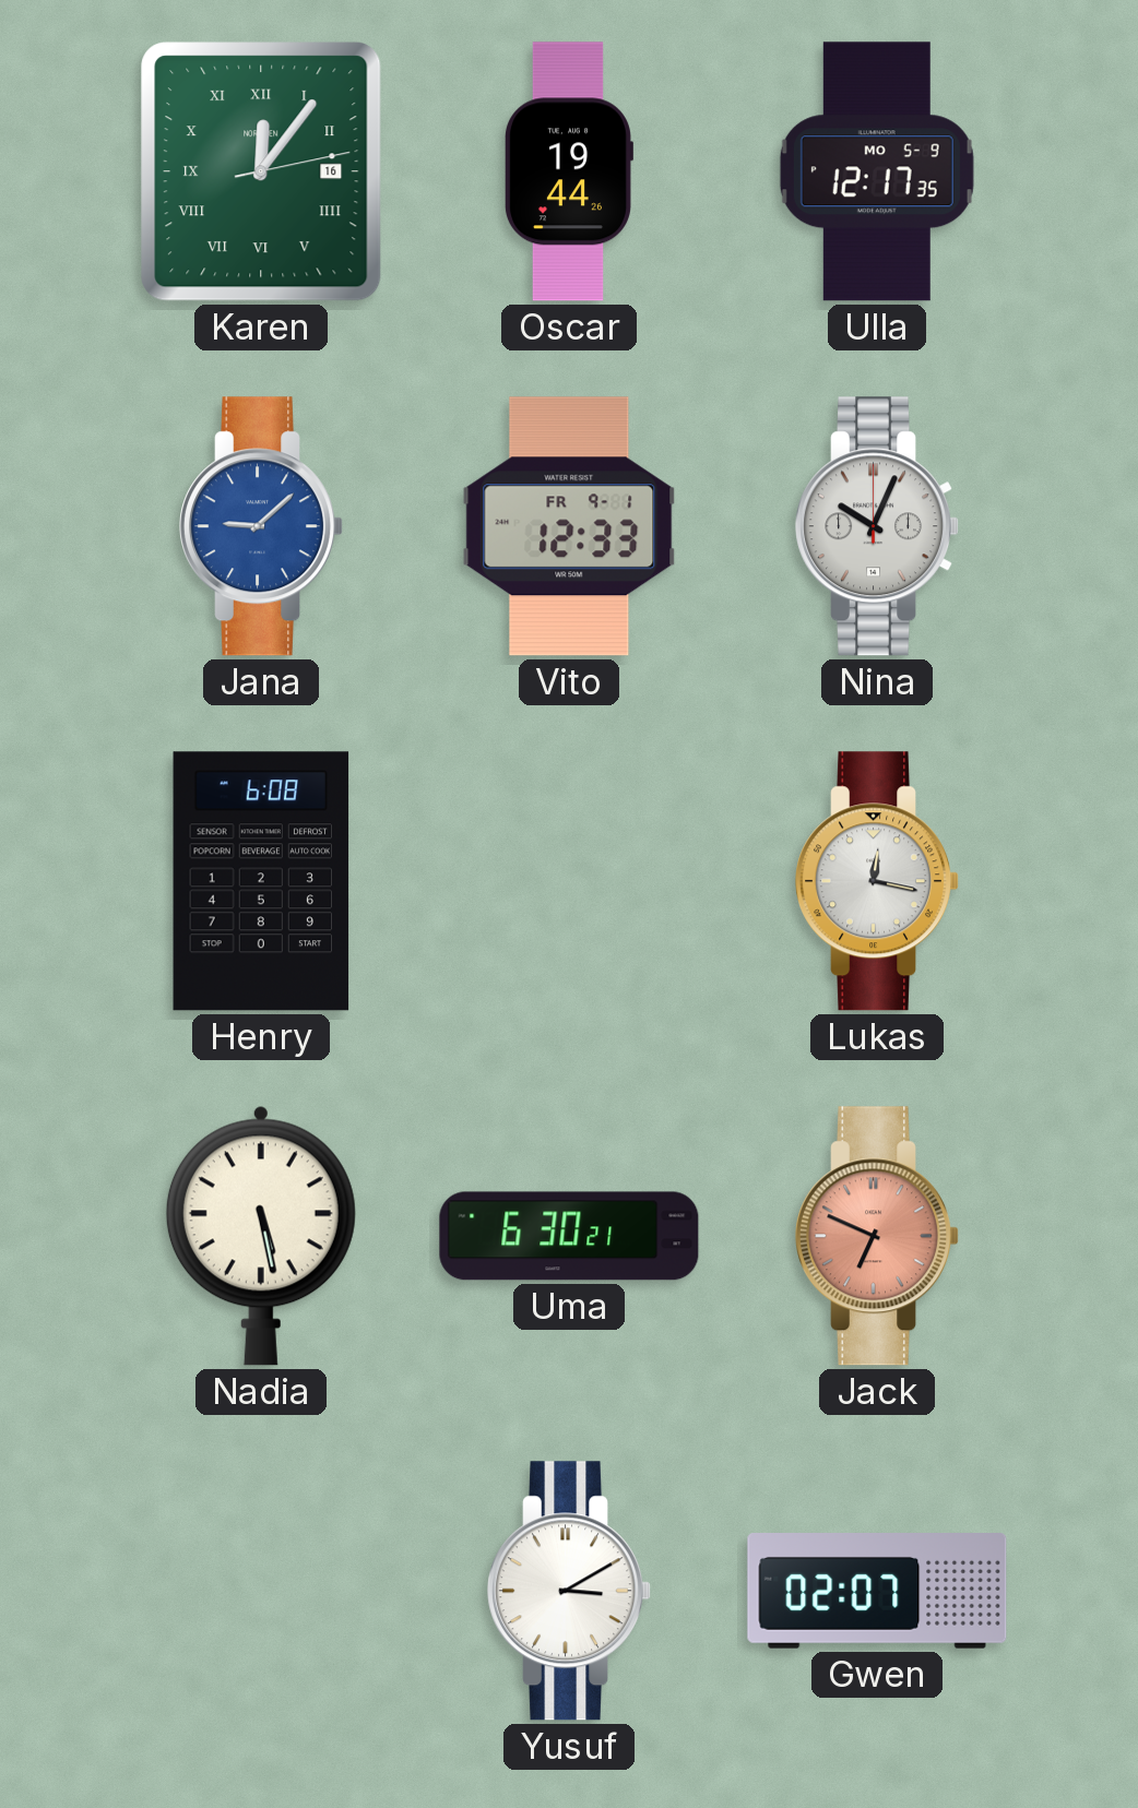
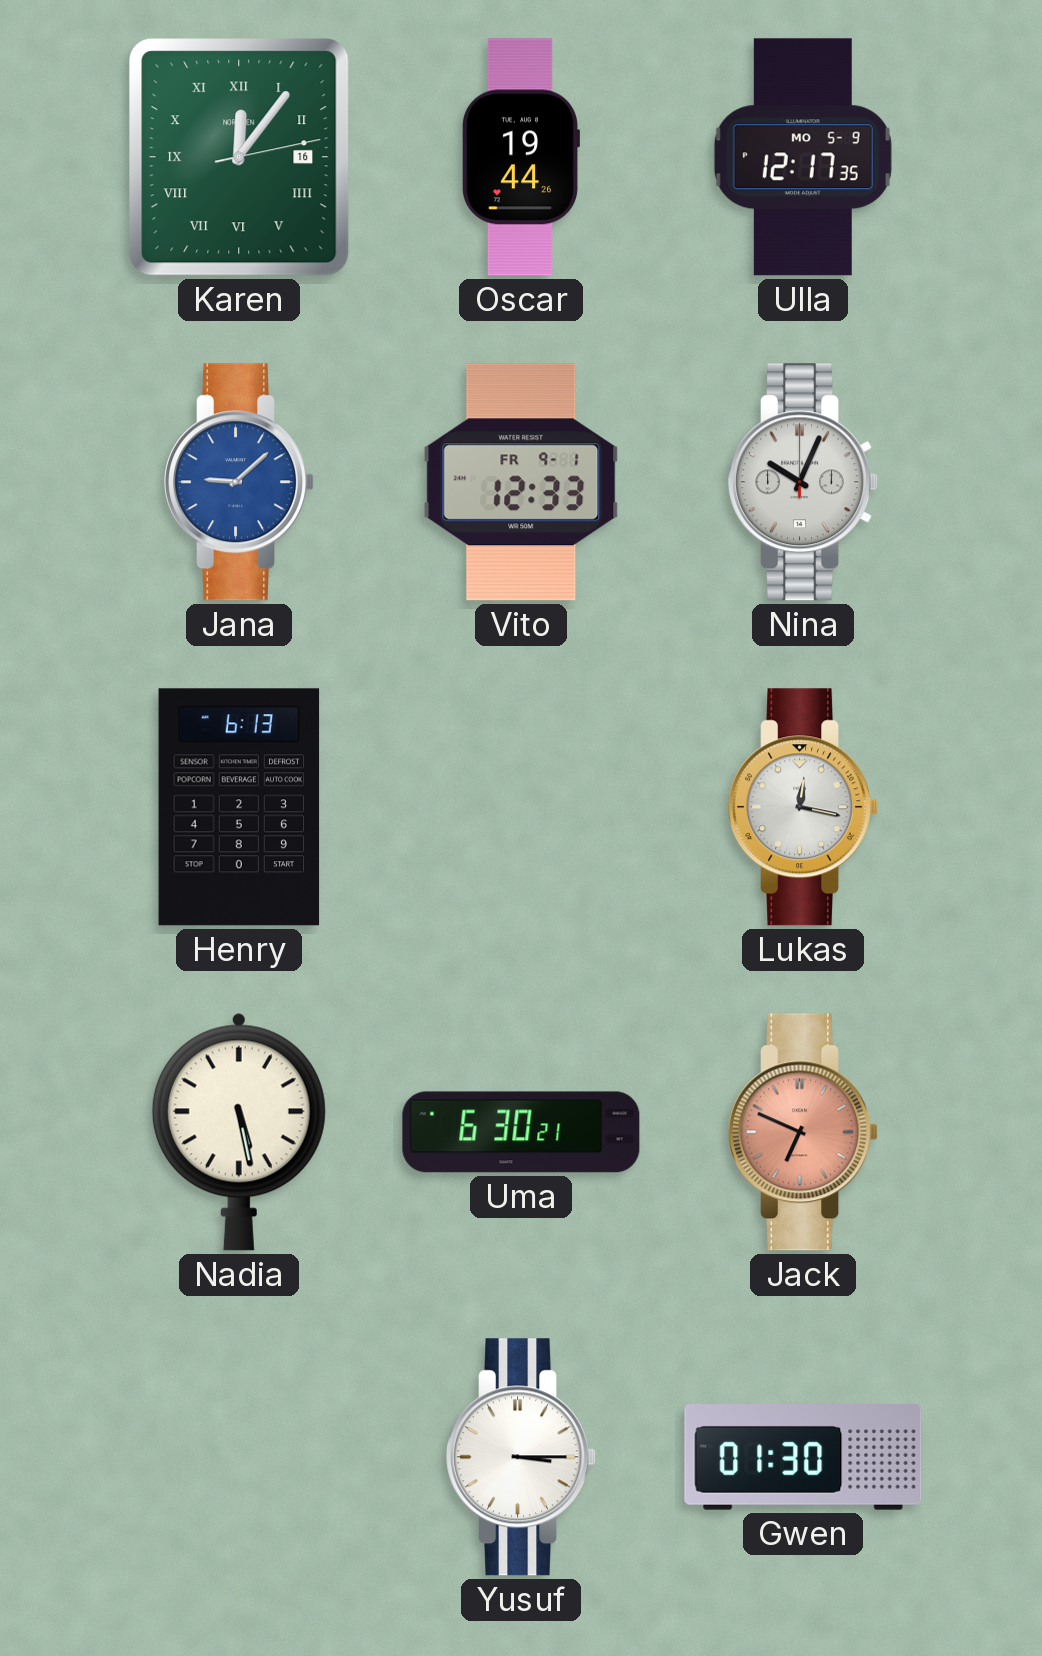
Henry: 6:08 -> 6:13
Yusuf: 3:10 -> 3:15
Gwen: 02:07 -> 01:30
